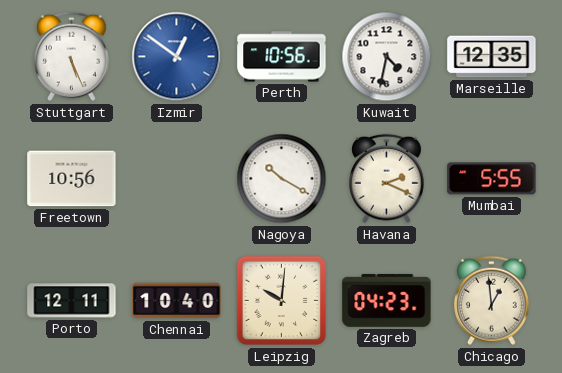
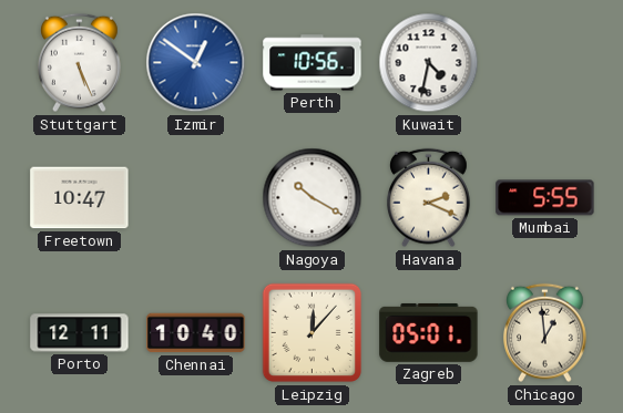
Marseille: 12:35 -> none
Freetown: 10:56 -> 10:47
Leipzig: 10:01 -> 12:07
Zagreb: 04:23 -> 05:01
